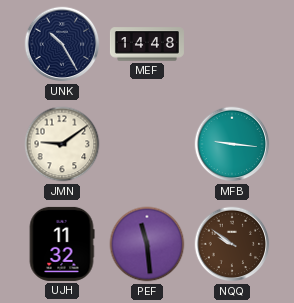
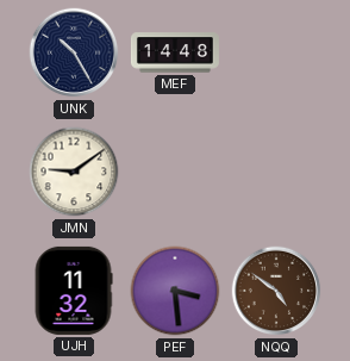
MFB: 9:16 -> none
PEF: 11:29 -> 3:29
NQQ: 9:51 -> 4:51
